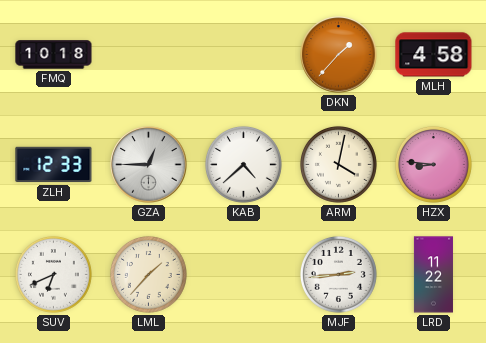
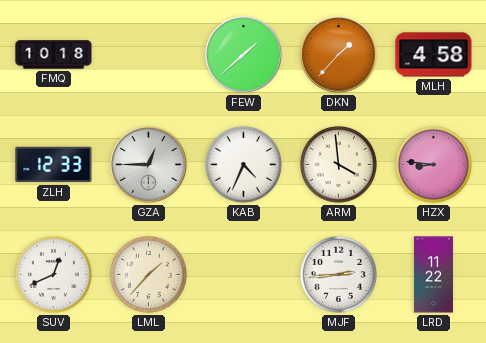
FEW: none -> 1:38
KAB: 4:38 -> 4:34
ARM: 4:02 -> 3:59
SUV: 6:41 -> 12:41
